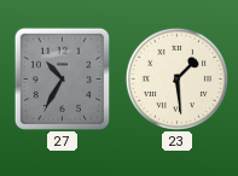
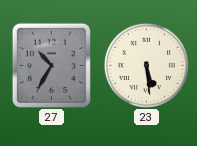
23: 1:29 -> 5:29
